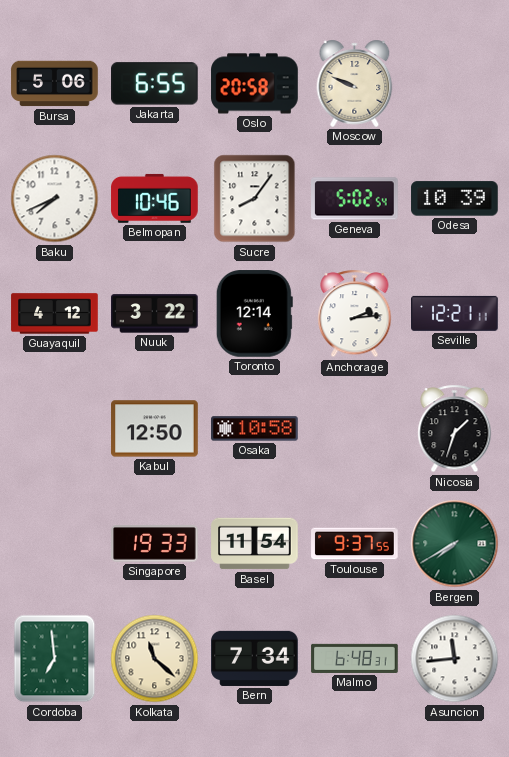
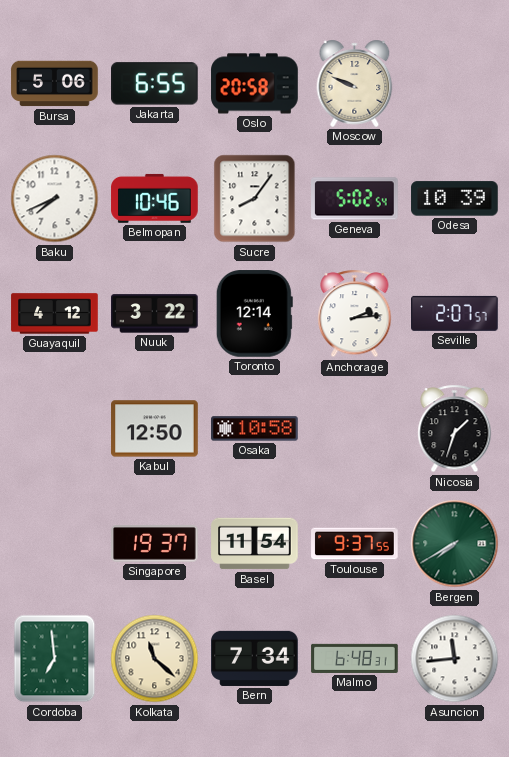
Seville: 12:21 -> 2:07
Singapore: 19:33 -> 19:37
